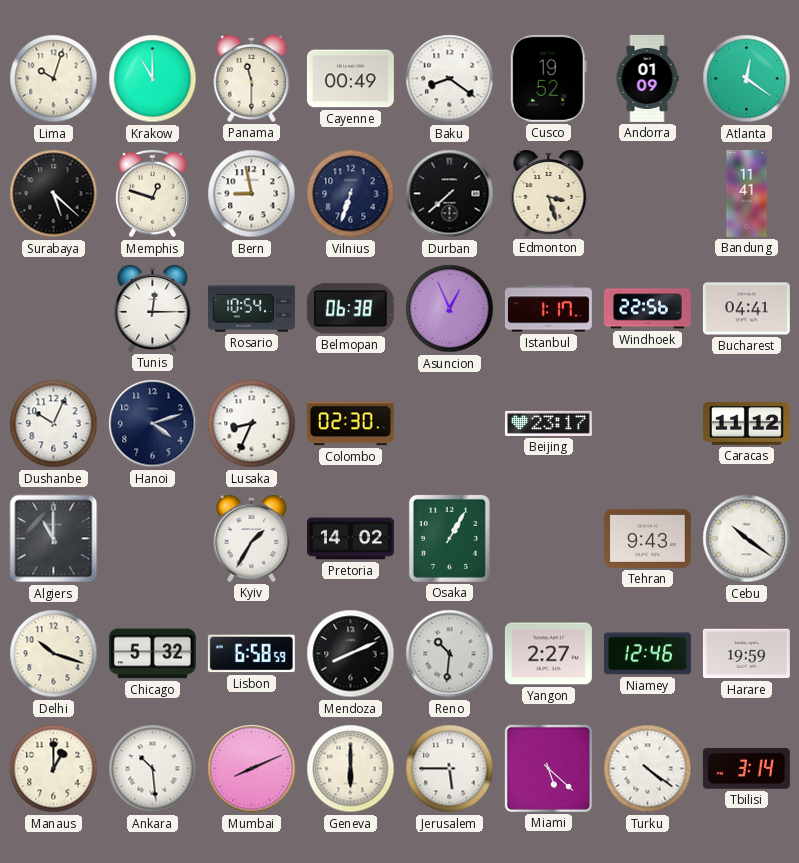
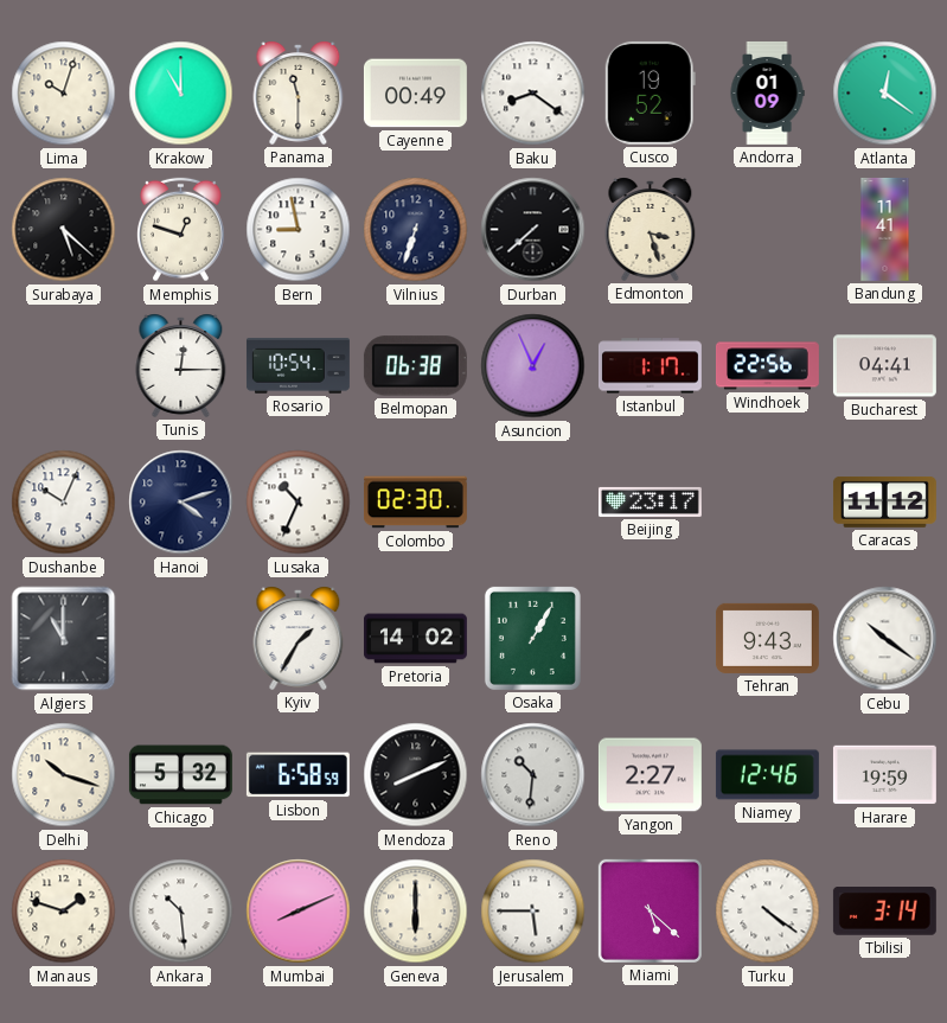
Lusaka: 8:34 -> 10:34
Manaus: 1:00 -> 1:48
